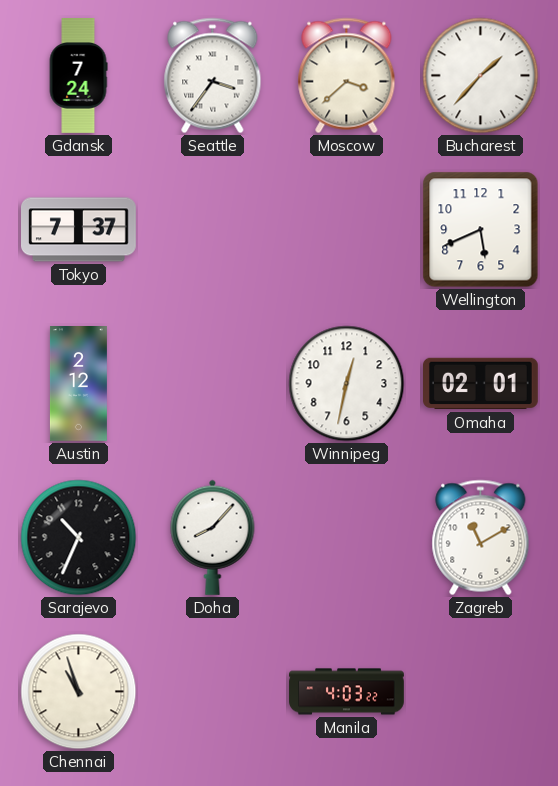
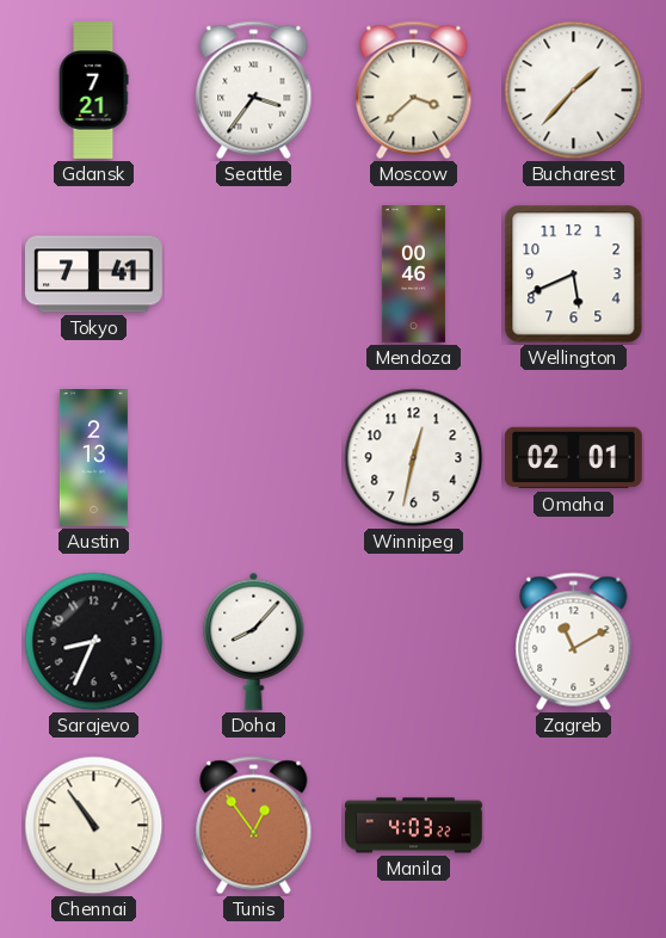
Gdansk: 7:24 -> 7:21
Tokyo: 7:37 -> 7:41
Mendoza: none -> 00:46
Austin: 2:12 -> 2:13
Sarajevo: 10:34 -> 8:34
Chennai: 10:57 -> 10:54
Tunis: none -> 12:54
